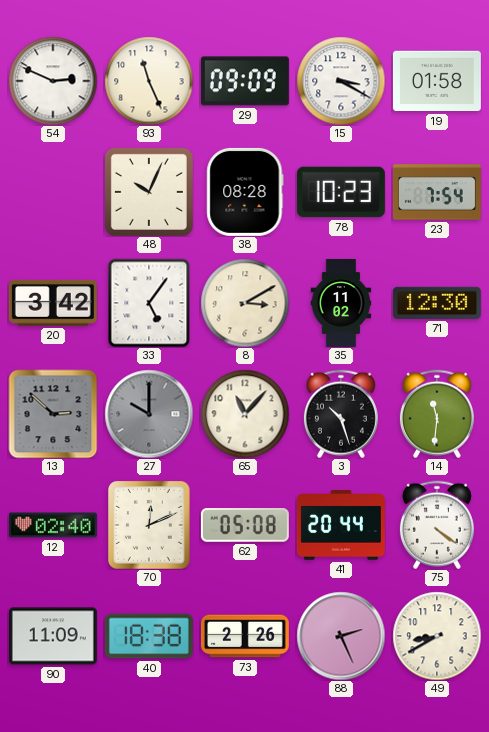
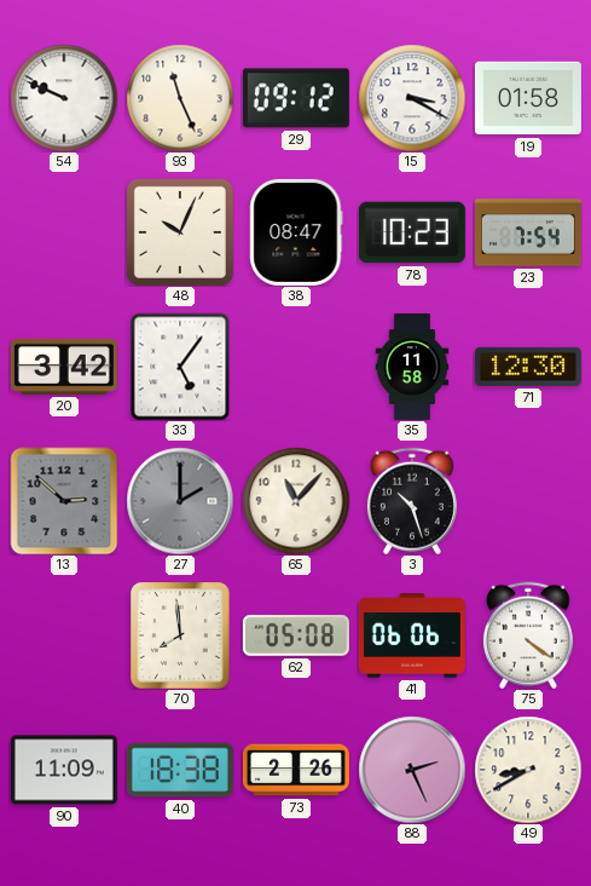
54: 2:49 -> 9:49
29: 09:09 -> 09:12
38: 08:28 -> 08:47
8: 3:10 -> none
35: 11:02 -> 11:58
27: 10:00 -> 2:00
14: 11:31 -> none
12: 02:40 -> none
70: 12:11 -> 7:59
41: 20:44 -> 06:06
